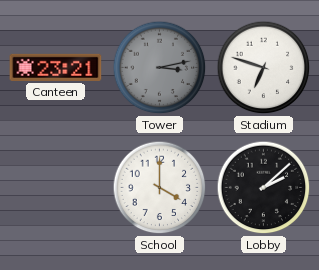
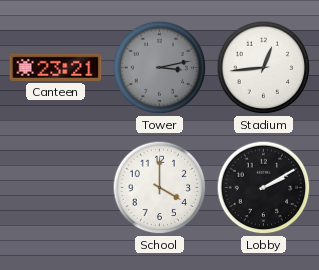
Stadium: 6:48 -> 12:44
Lobby: 2:08 -> 2:10
